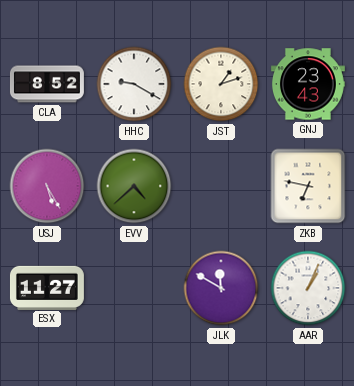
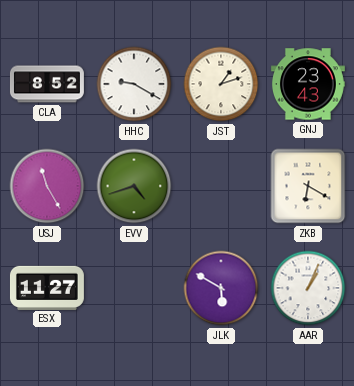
USJ: 5:25 -> 11:25
EVV: 4:38 -> 4:42
ZKB: 6:47 -> 6:20
JLK: 11:50 -> 5:50
